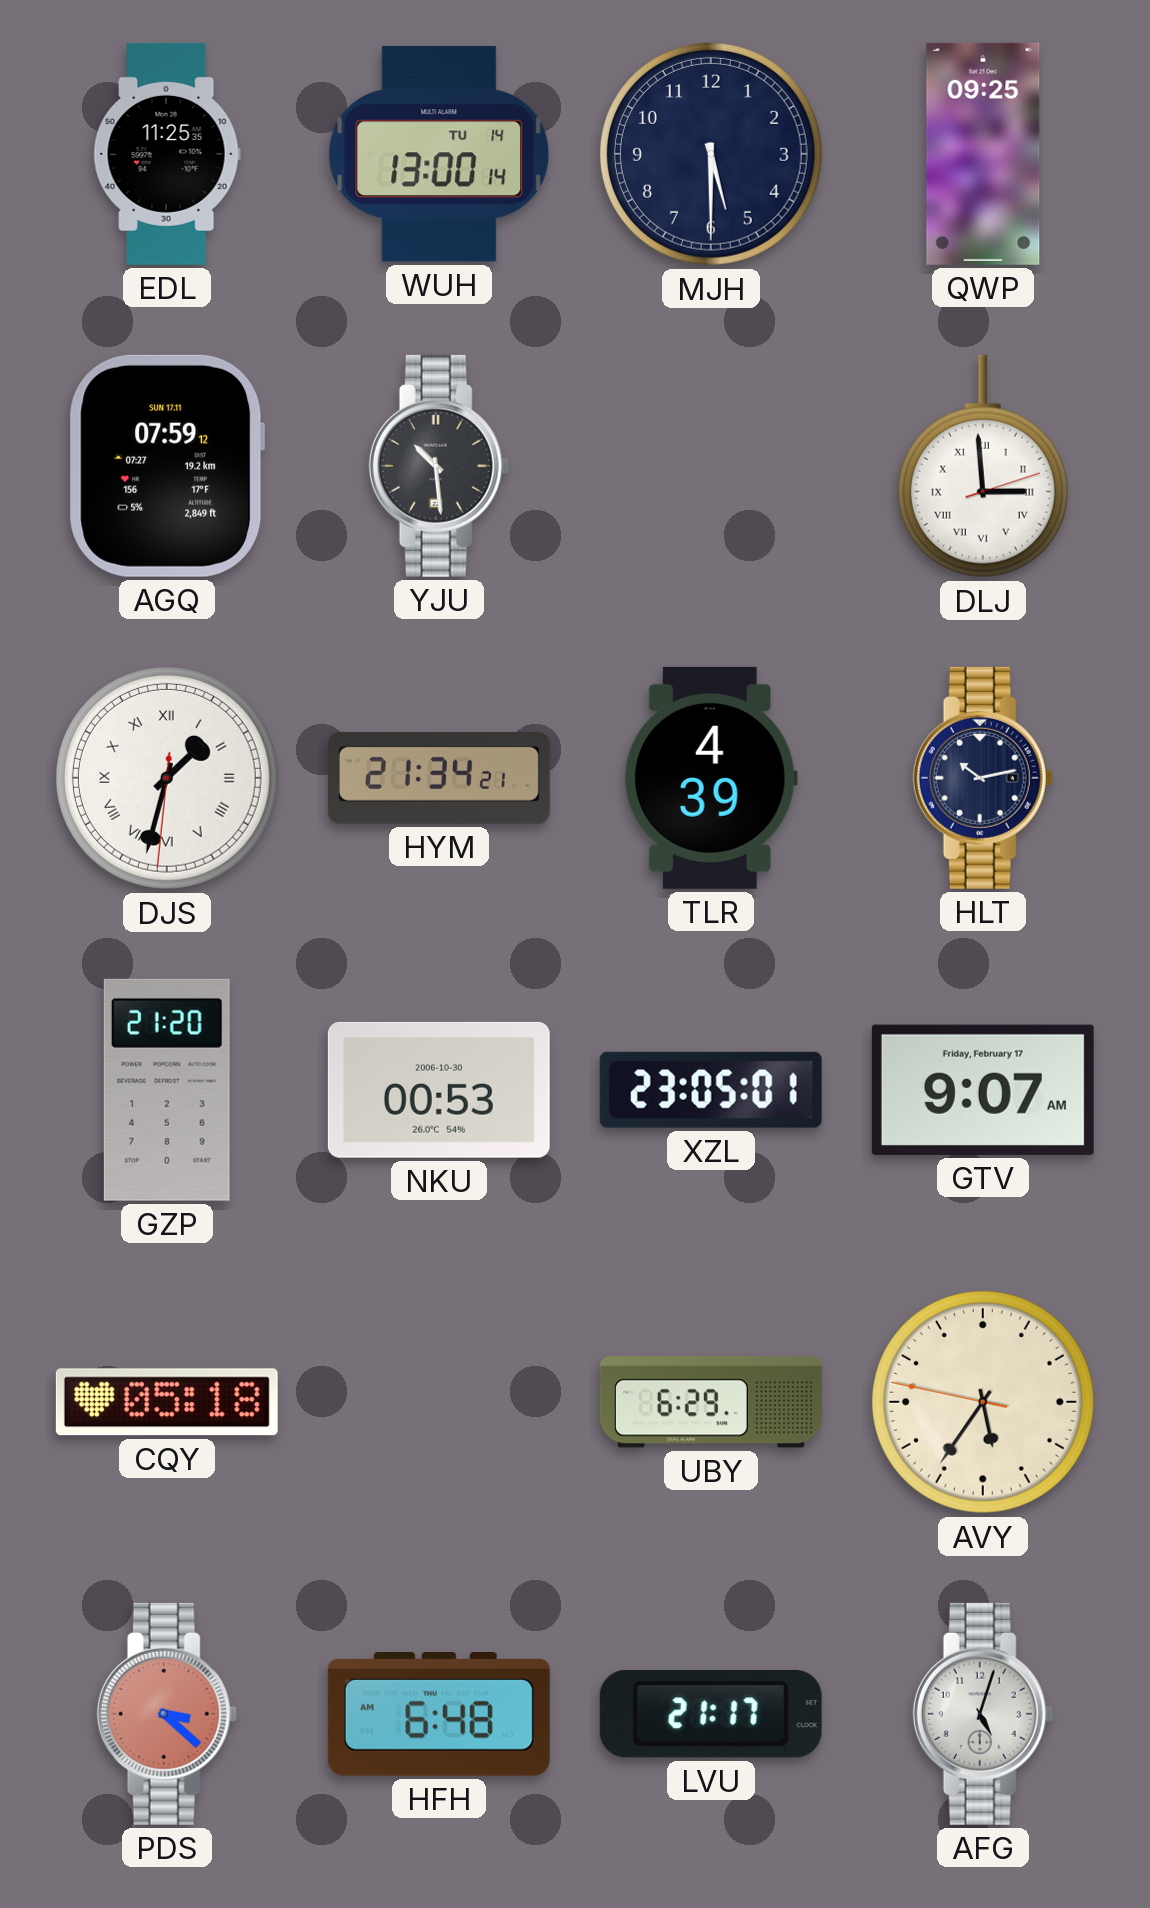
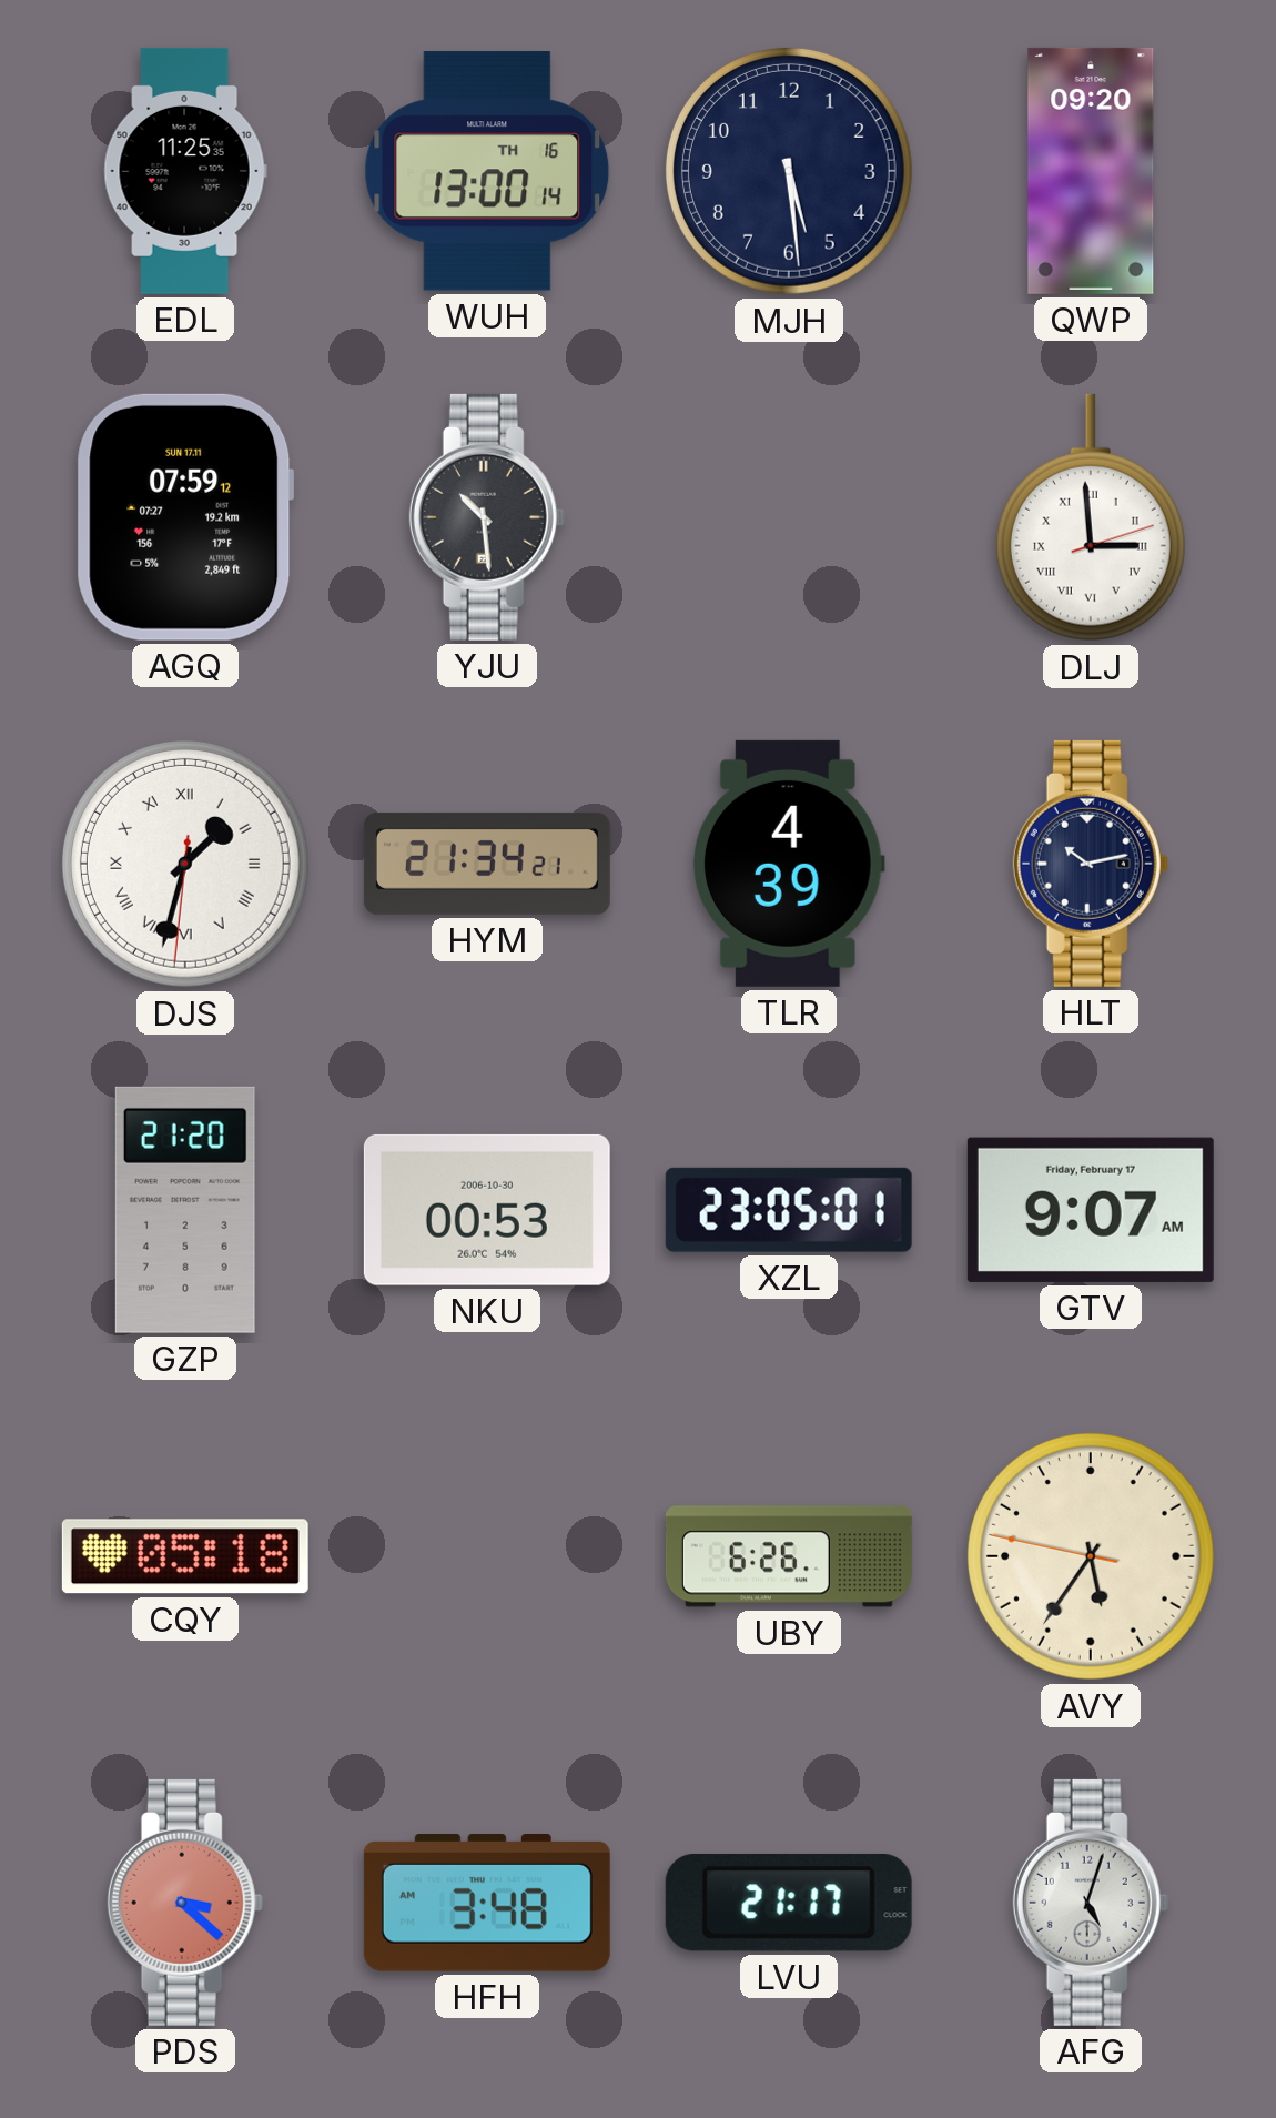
WUH date: TU 14 -> TH 16
MJH: 5:30 -> 5:29
QWP: 09:25 -> 09:20
UBY: 6:29 -> 6:26
HFH: 6:48 -> 3:48
